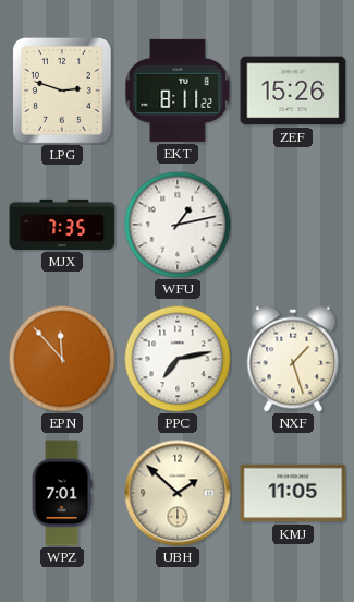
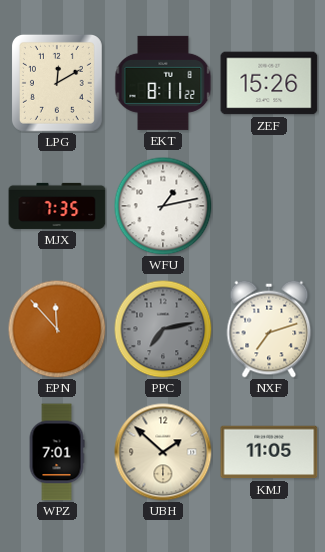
LPG: 2:48 -> 12:10
PPC dial: white -> grey
NXF: 1:27 -> 7:12
